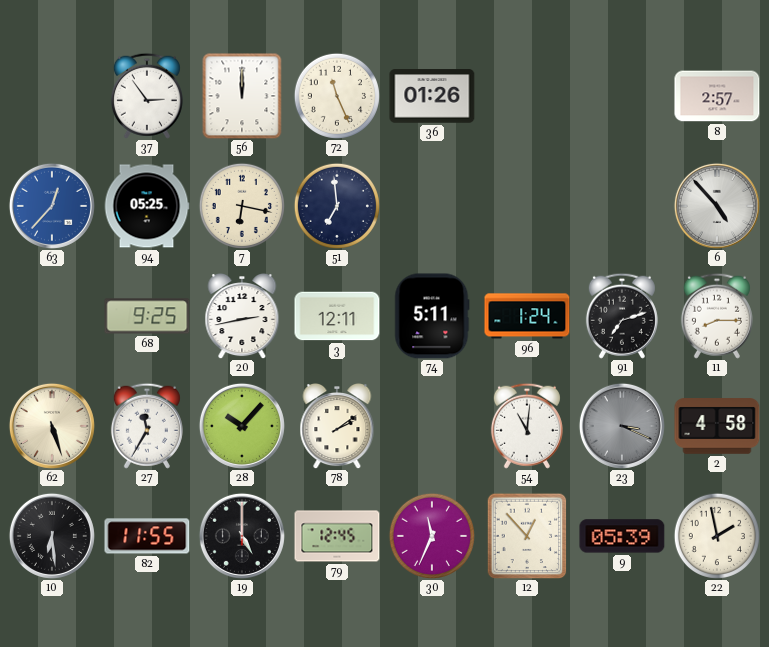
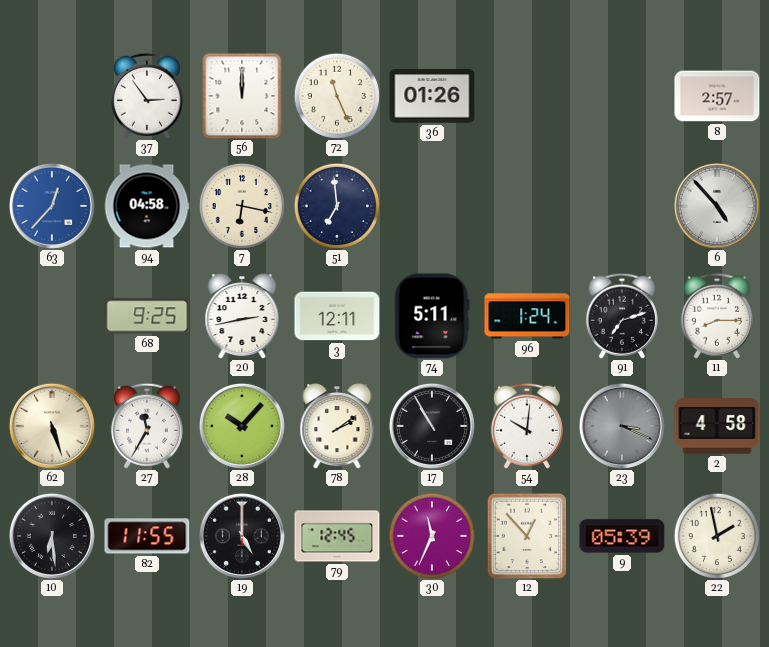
94: 05:25 -> 04:58
17: none -> 10:55
54: 11:01 -> 10:01
